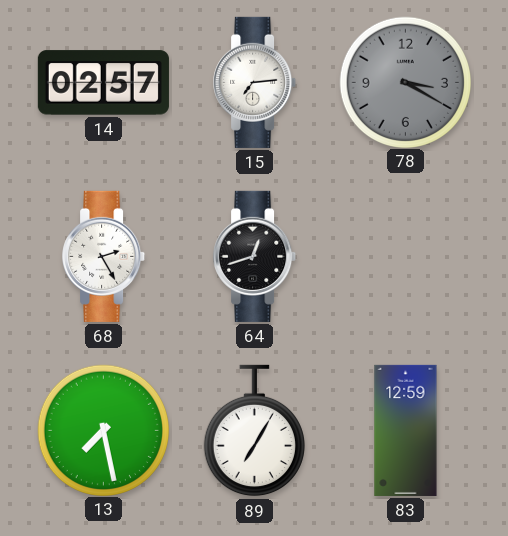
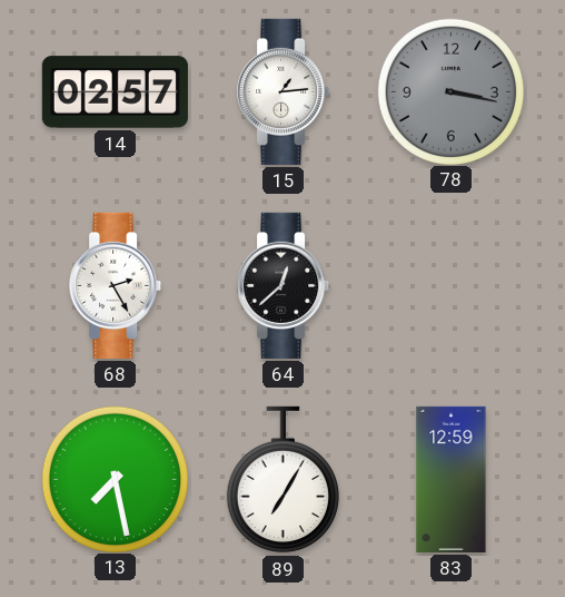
15: 7:14 -> 1:14
78: 3:20 -> 3:17
64: 12:42 -> 12:38
